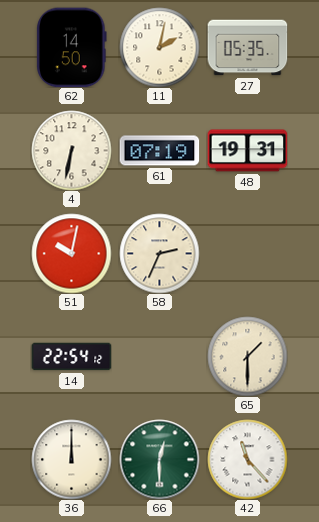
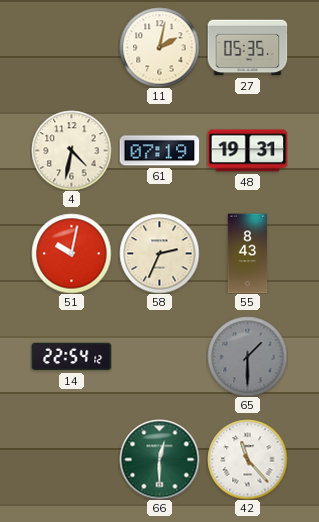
62: 14:50 -> none
4: 6:32 -> 4:32
55: none -> 8:43
65 dial: cream -> grey
36: 12:00 -> none
